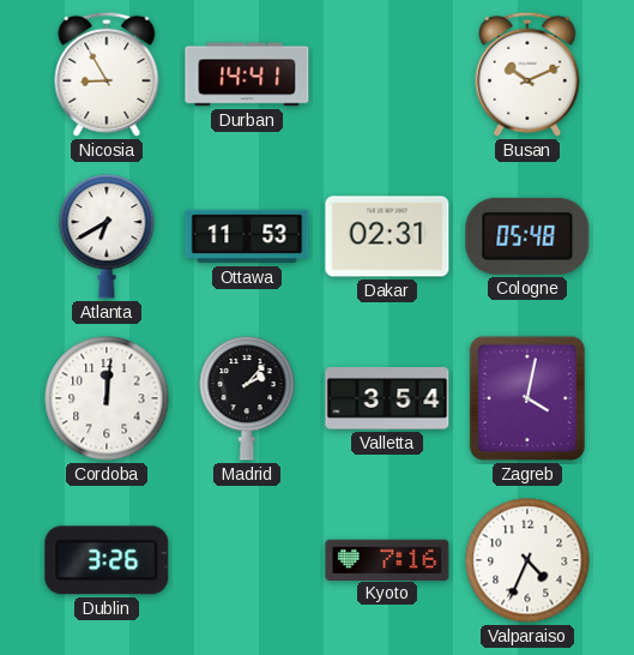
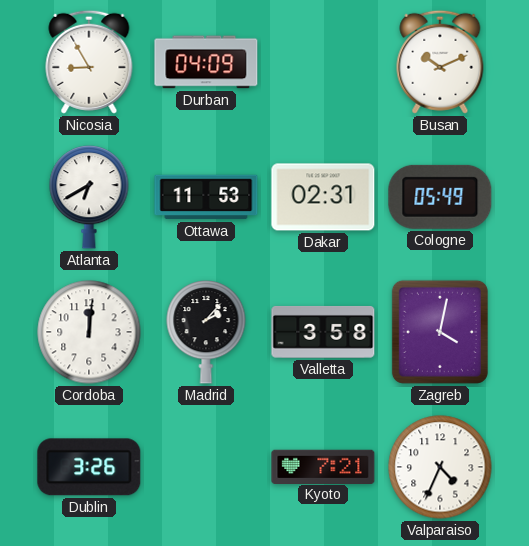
Durban: 14:41 -> 04:09
Cologne: 05:48 -> 05:49
Valletta: 3:54 -> 3:58
Kyoto: 7:16 -> 7:21
